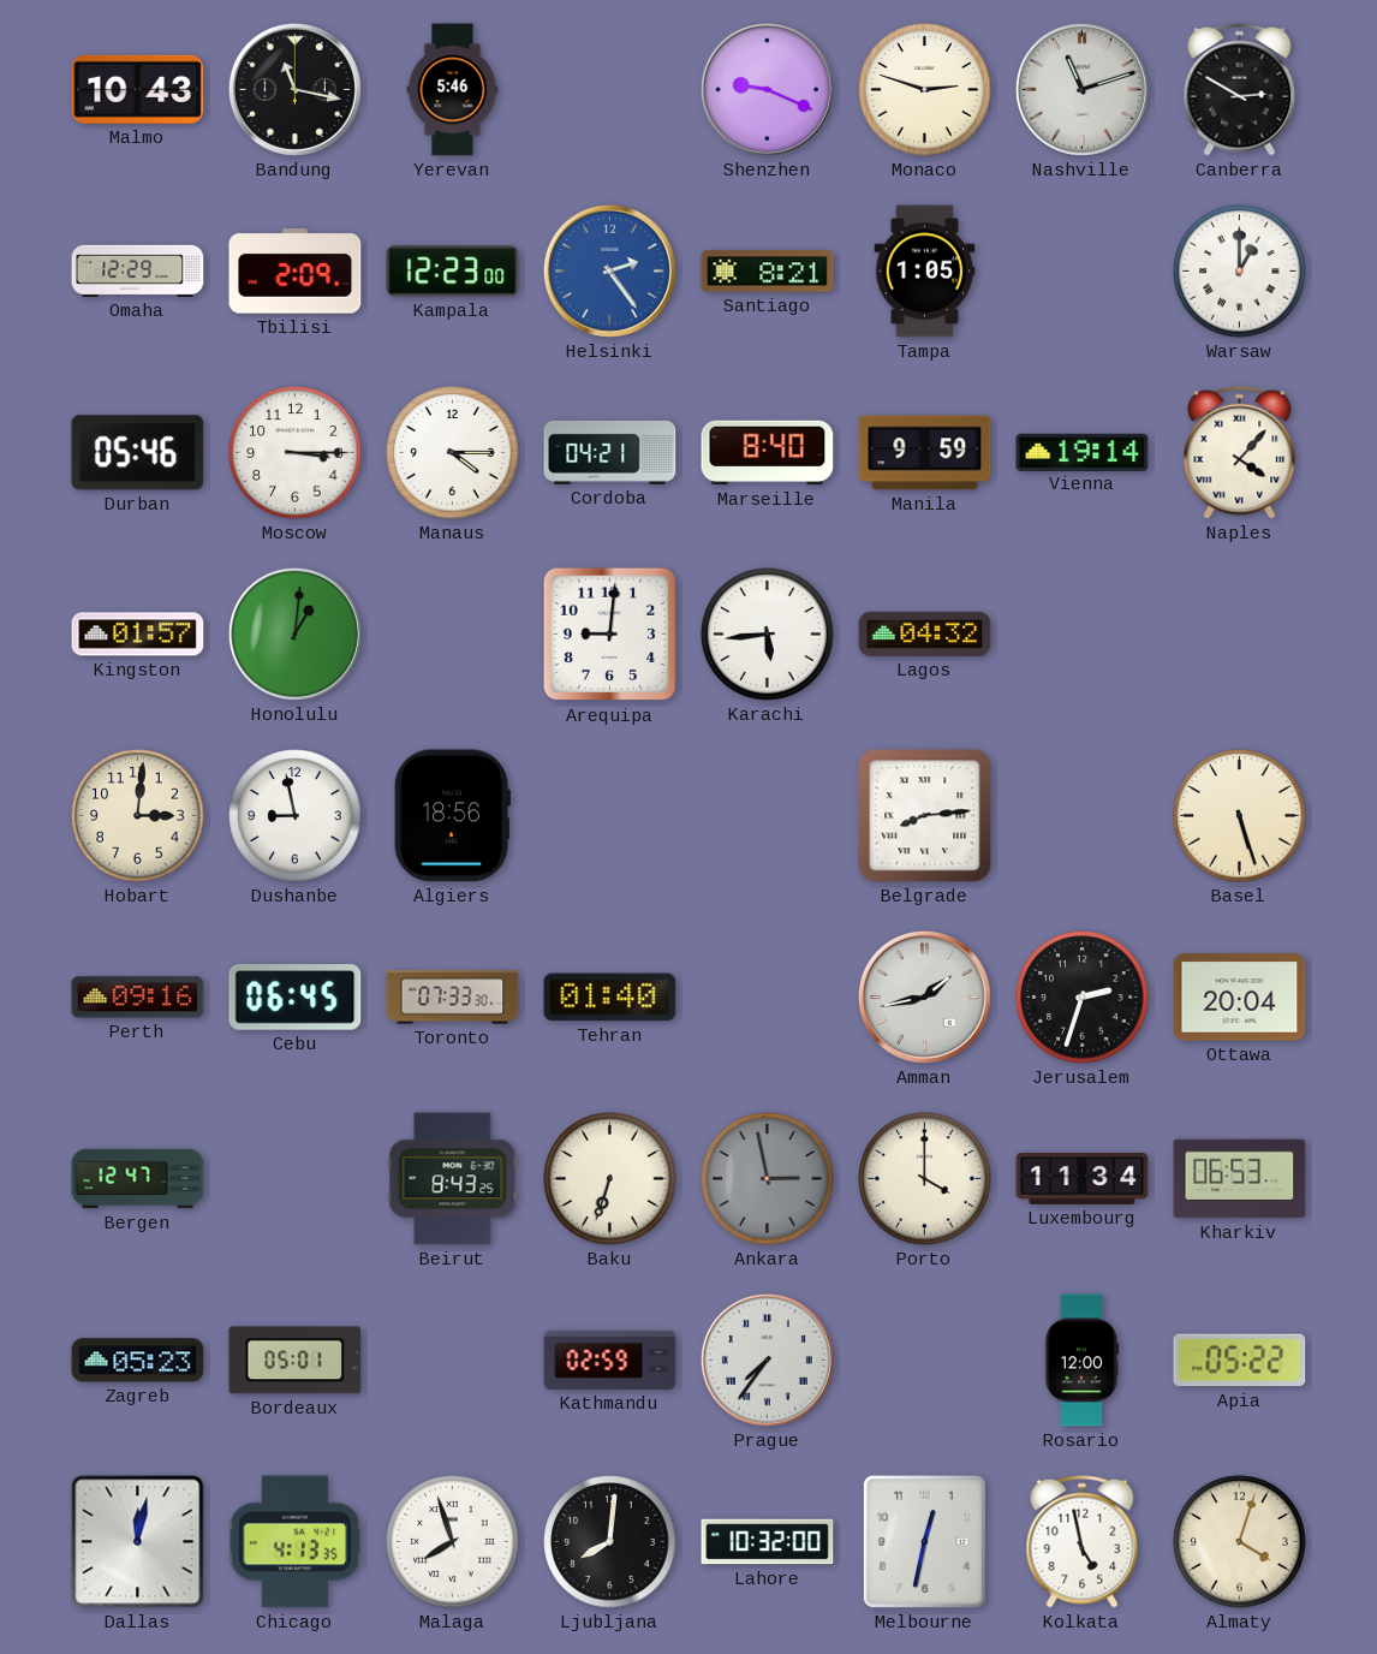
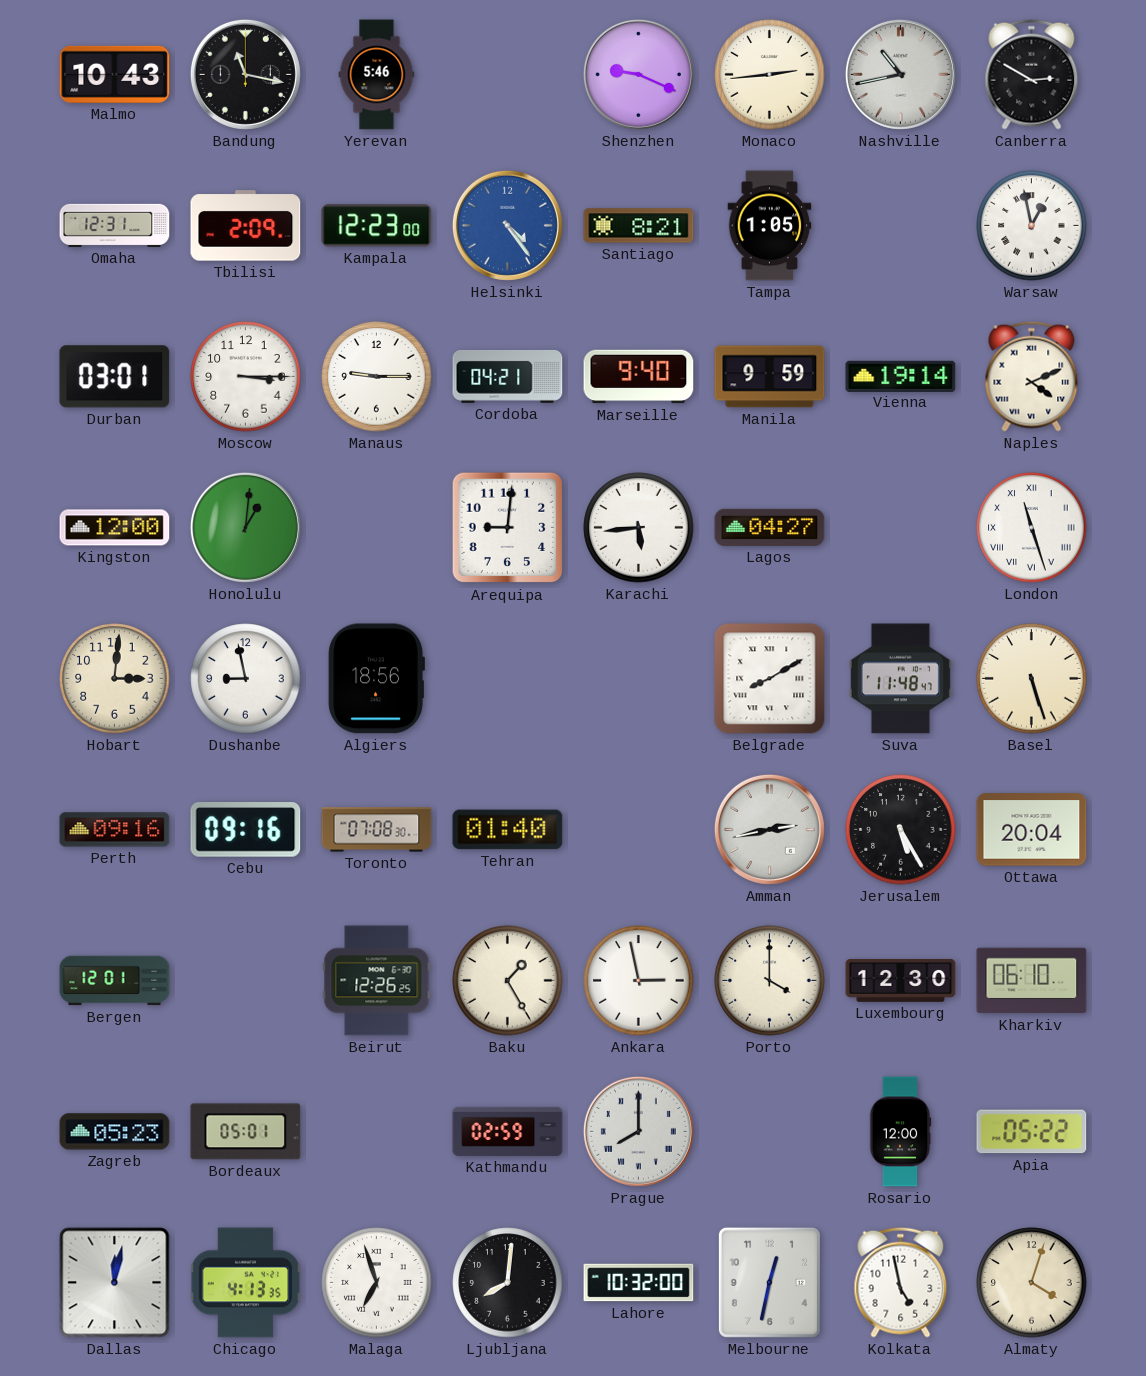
Monaco: 2:48 -> 2:44
Nashville: 11:12 -> 10:43
Omaha: 12:29 -> 12:31
Helsinki: 2:24 -> 4:24
Warsaw: 1:00 -> 12:58
Durban: 05:46 -> 03:01
Manaus: 4:15 -> 9:15
Marseille: 8:40 -> 9:40
Naples: 4:07 -> 4:11
Kingston: 01:57 -> 12:00
Lagos: 04:32 -> 04:27
London: none -> 11:27
Belgrade: 8:14 -> 8:10
Suva: none -> 11:48
Cebu: 06:45 -> 09:16
Toronto: 07:33 -> 07:08
Amman: 1:43 -> 2:43
Jerusalem: 2:33 -> 5:25
Bergen: 12:47 -> 12:01
Beirut: 8:43 -> 12:26
Baku: 6:33 -> 1:25
Ankara dial: grey -> white
Luxembourg: 11:34 -> 12:30
Kharkiv: 06:53 -> 06:10
Prague: 7:36 -> 8:00
Malaga: 7:57 -> 6:57
